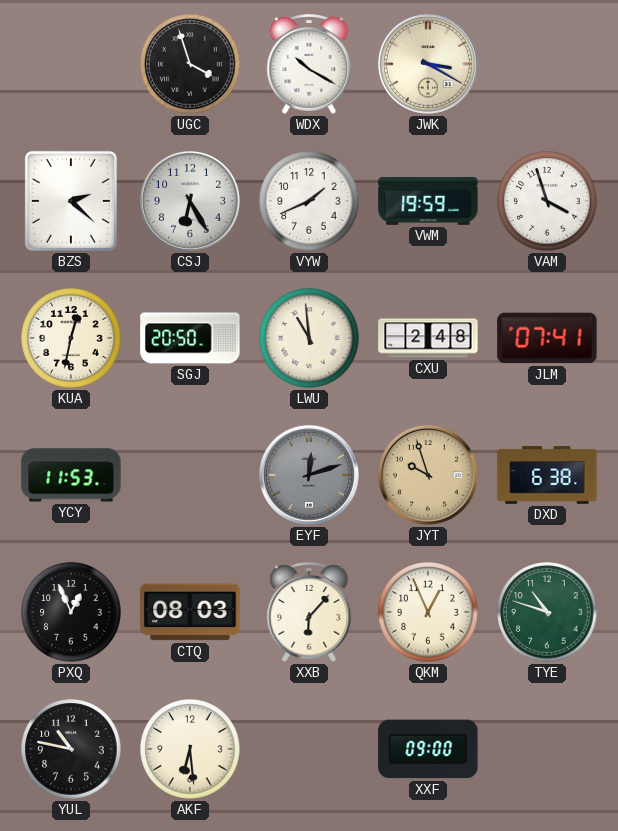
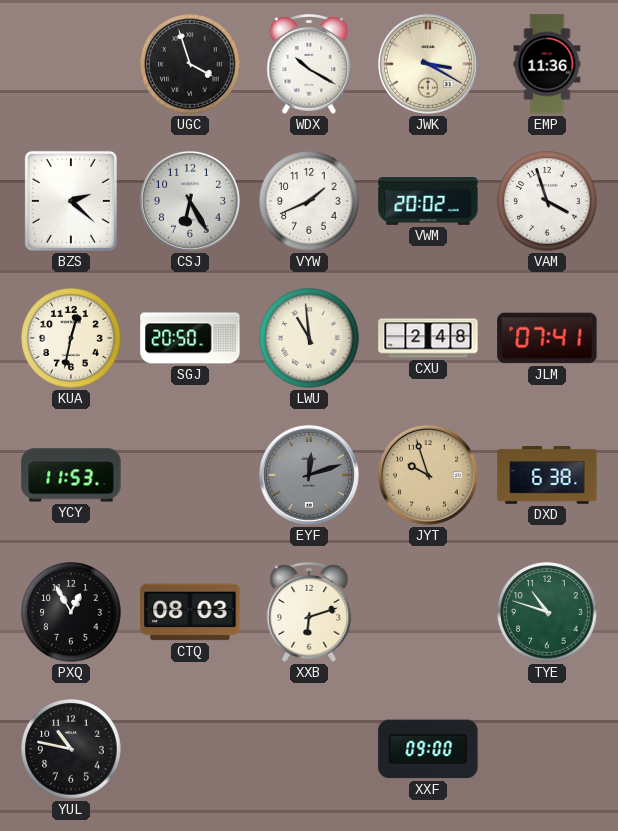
EMP: none -> 11:36
VWM: 19:59 -> 20:02
PXQ: 12:56 -> 12:55
XXB: 6:07 -> 6:12
QKM: 12:56 -> none
AKF: 6:29 -> none
